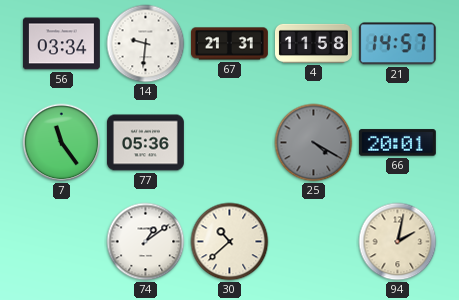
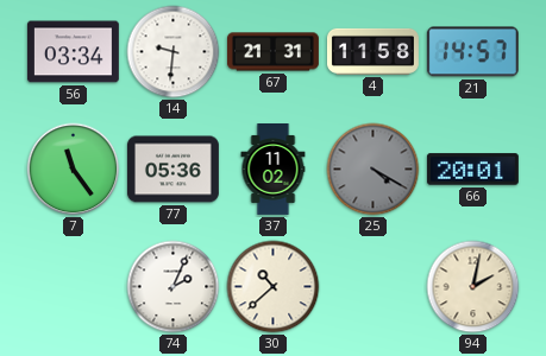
37: none -> 11:02
74: 1:09 -> 2:04
